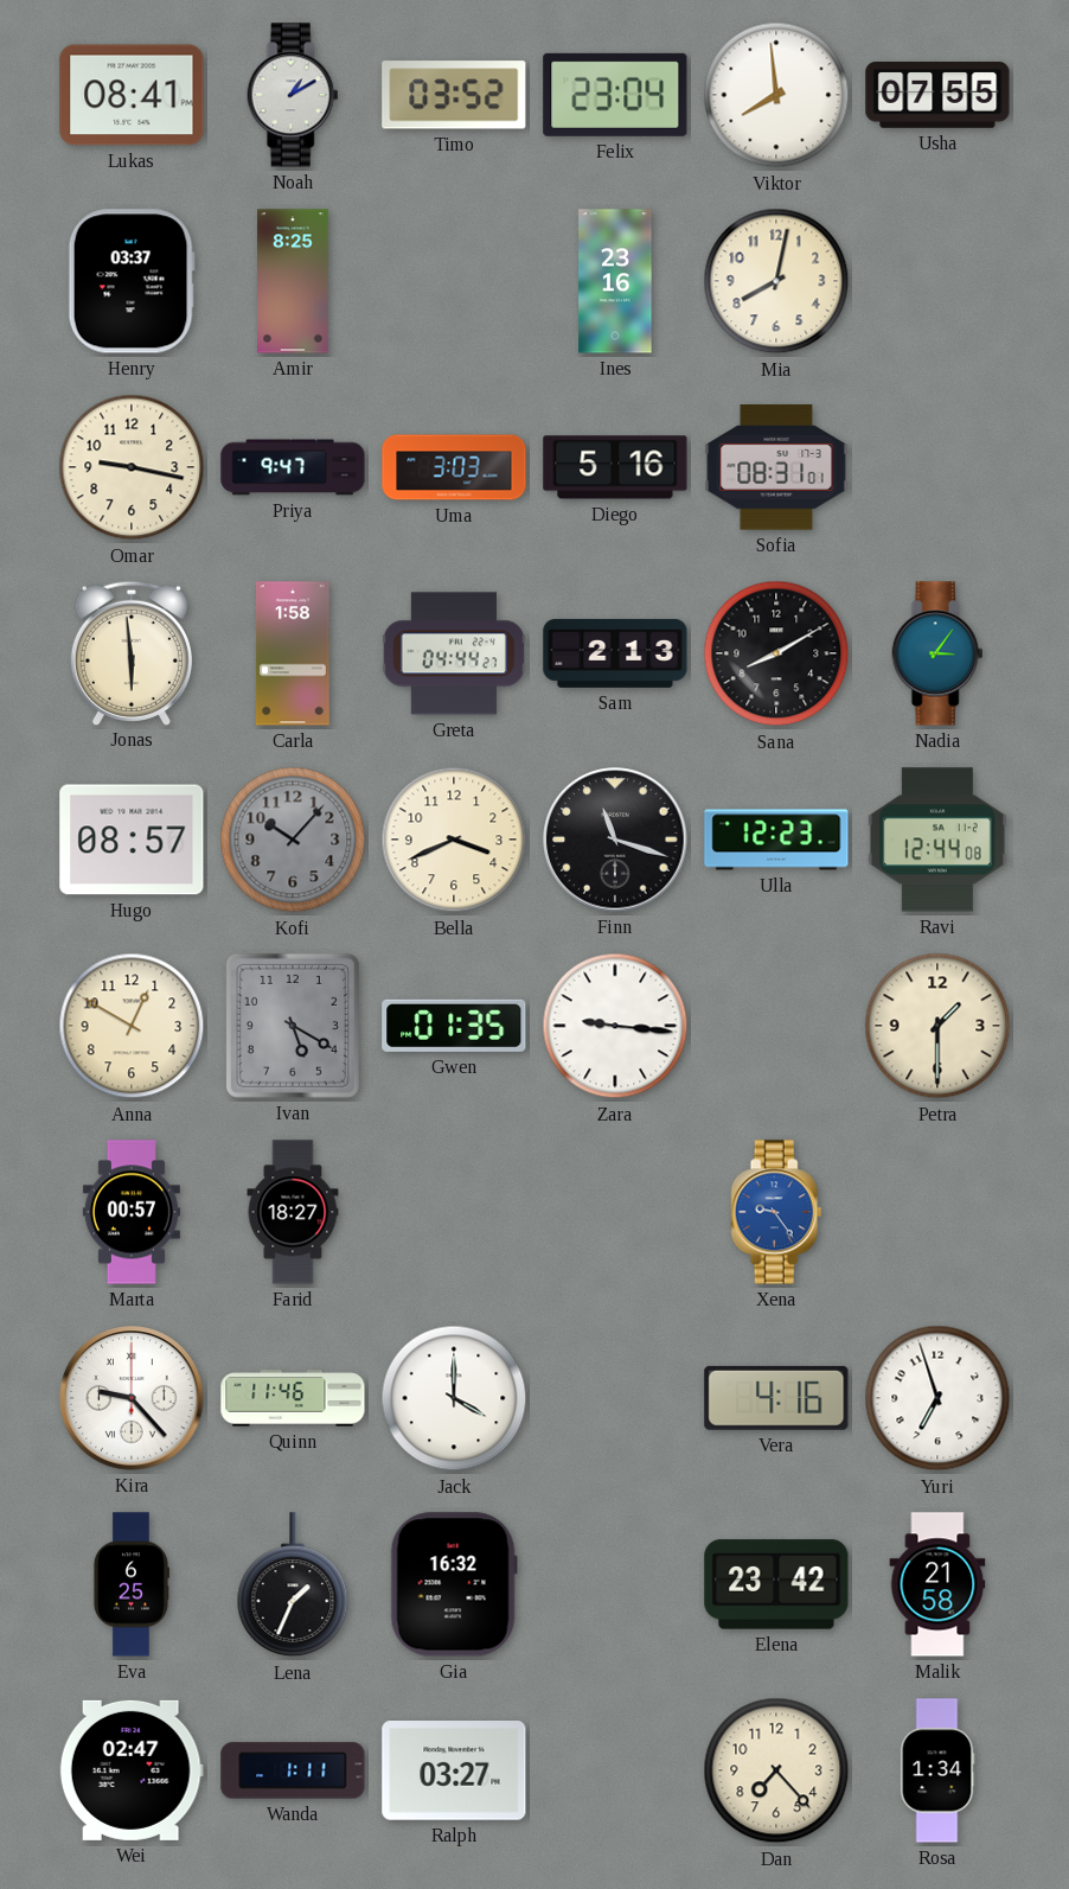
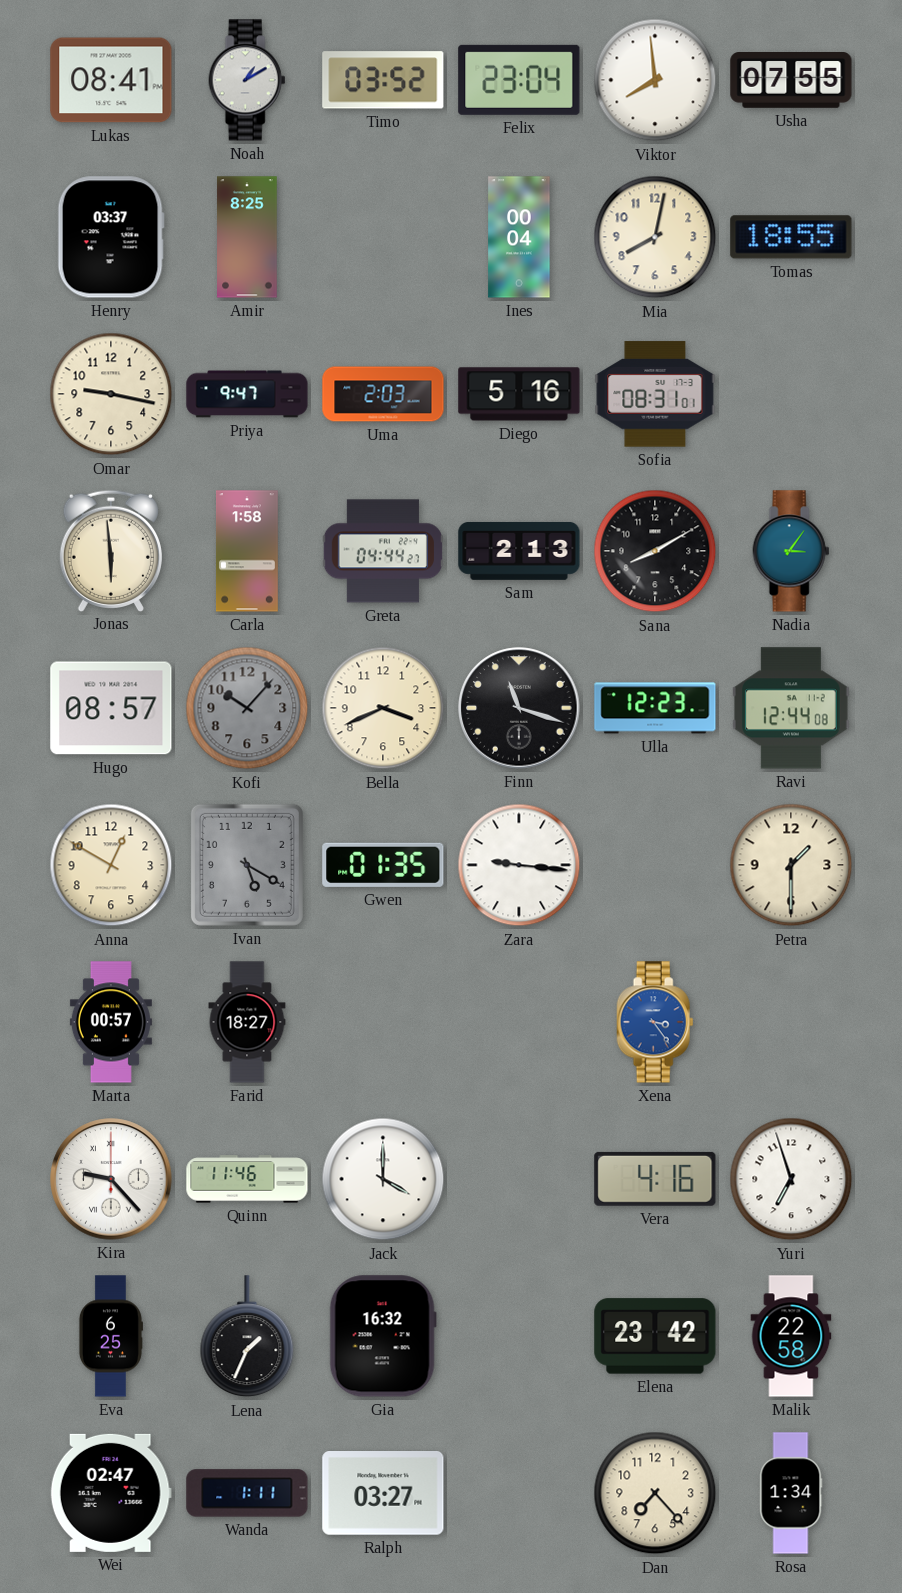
Ines: 23:16 -> 00:04
Tomas: none -> 18:55
Uma: 3:03 -> 2:03
Xena: 9:24 -> 3:24
Malik: 21:58 -> 22:58
